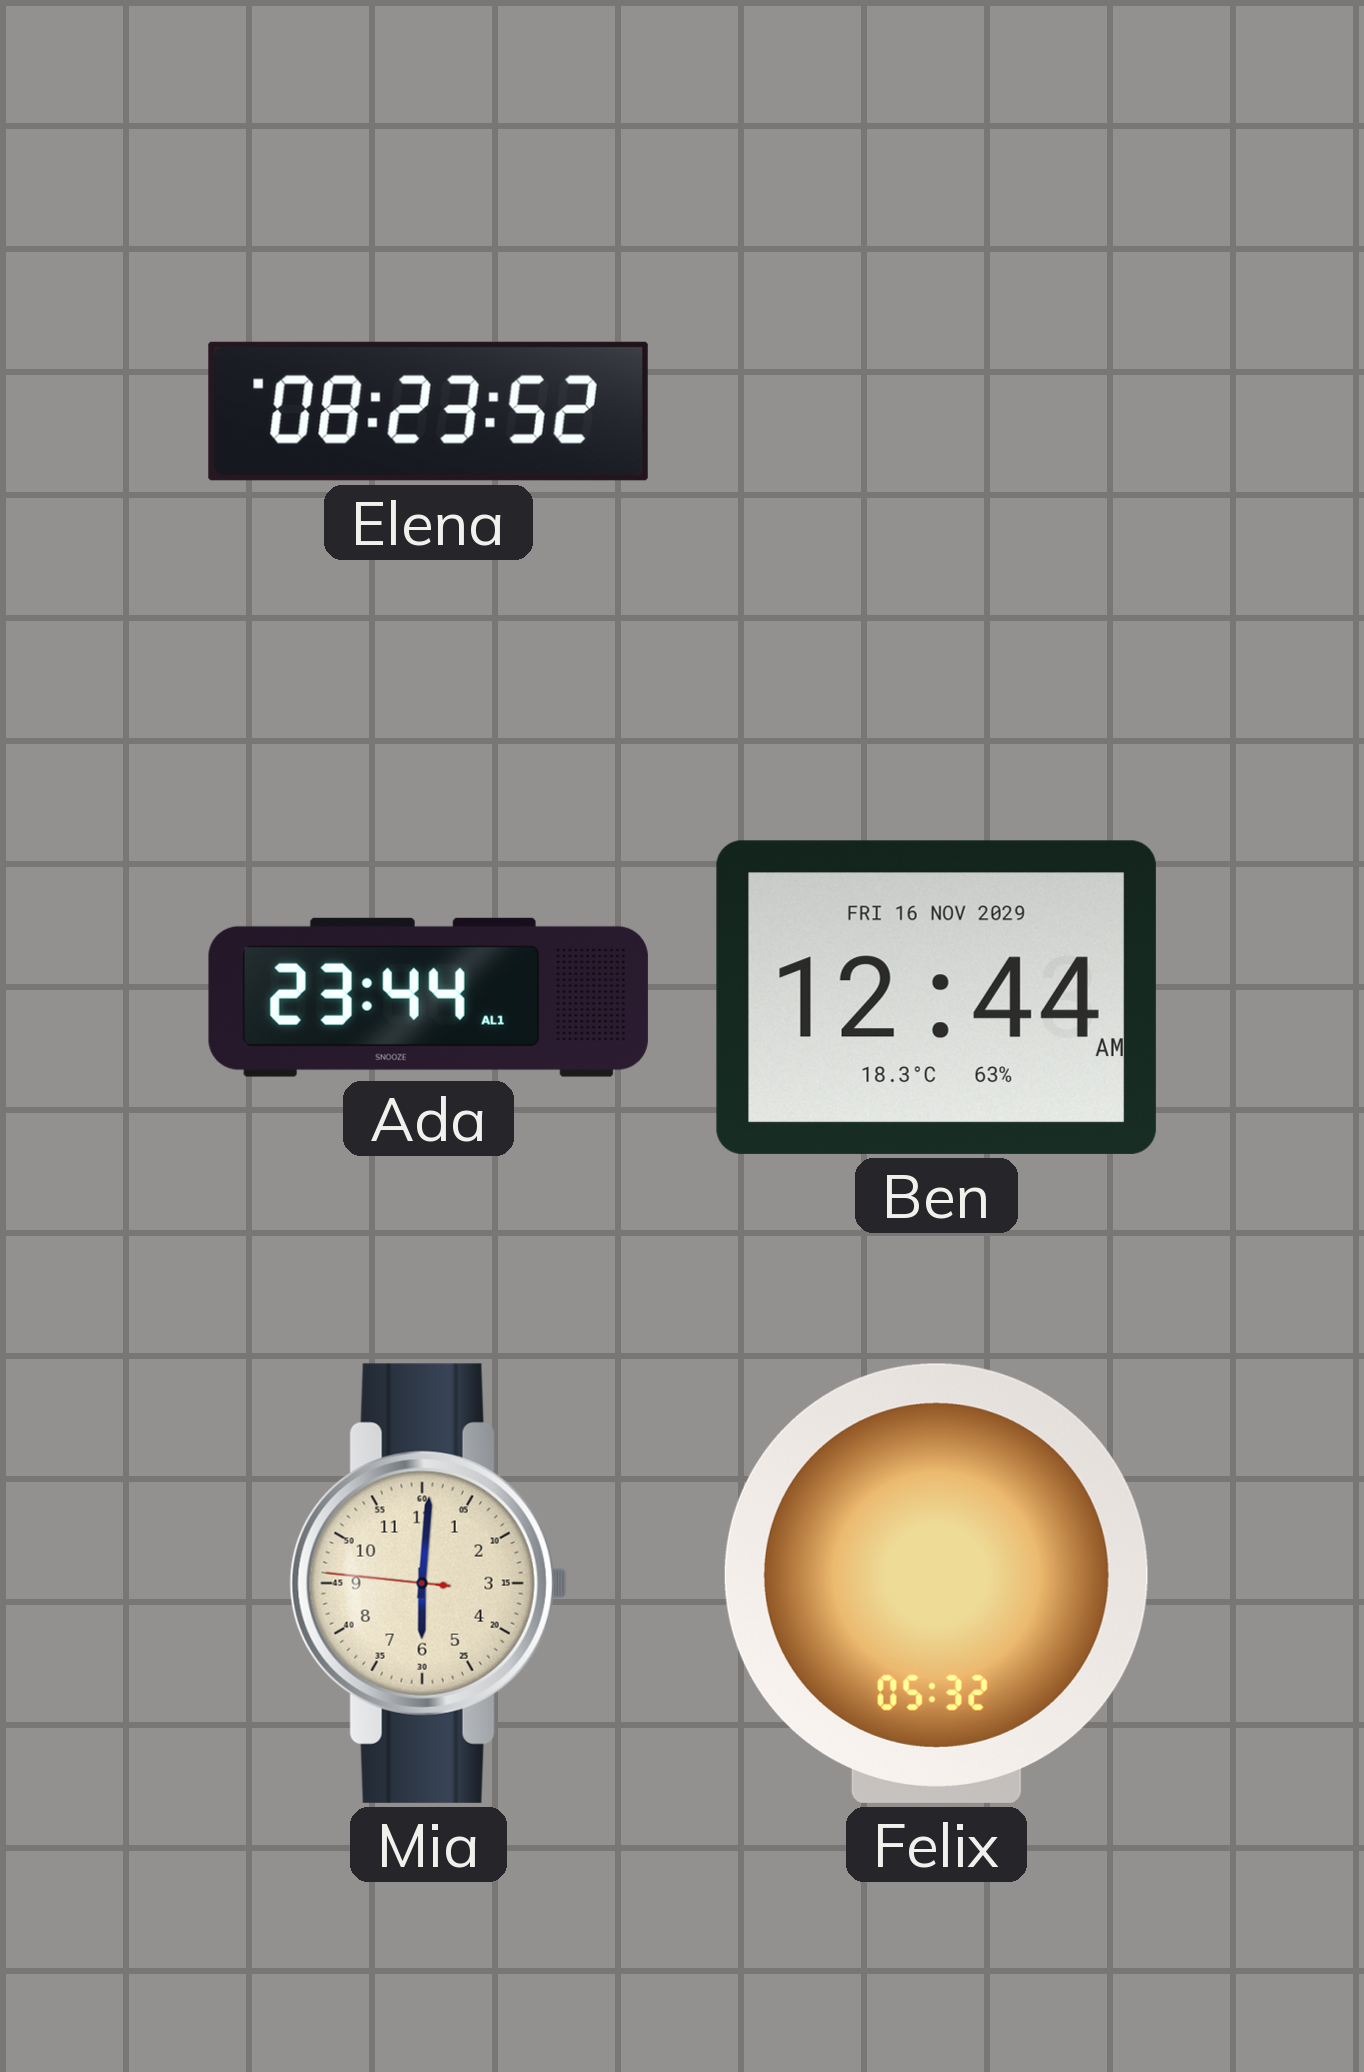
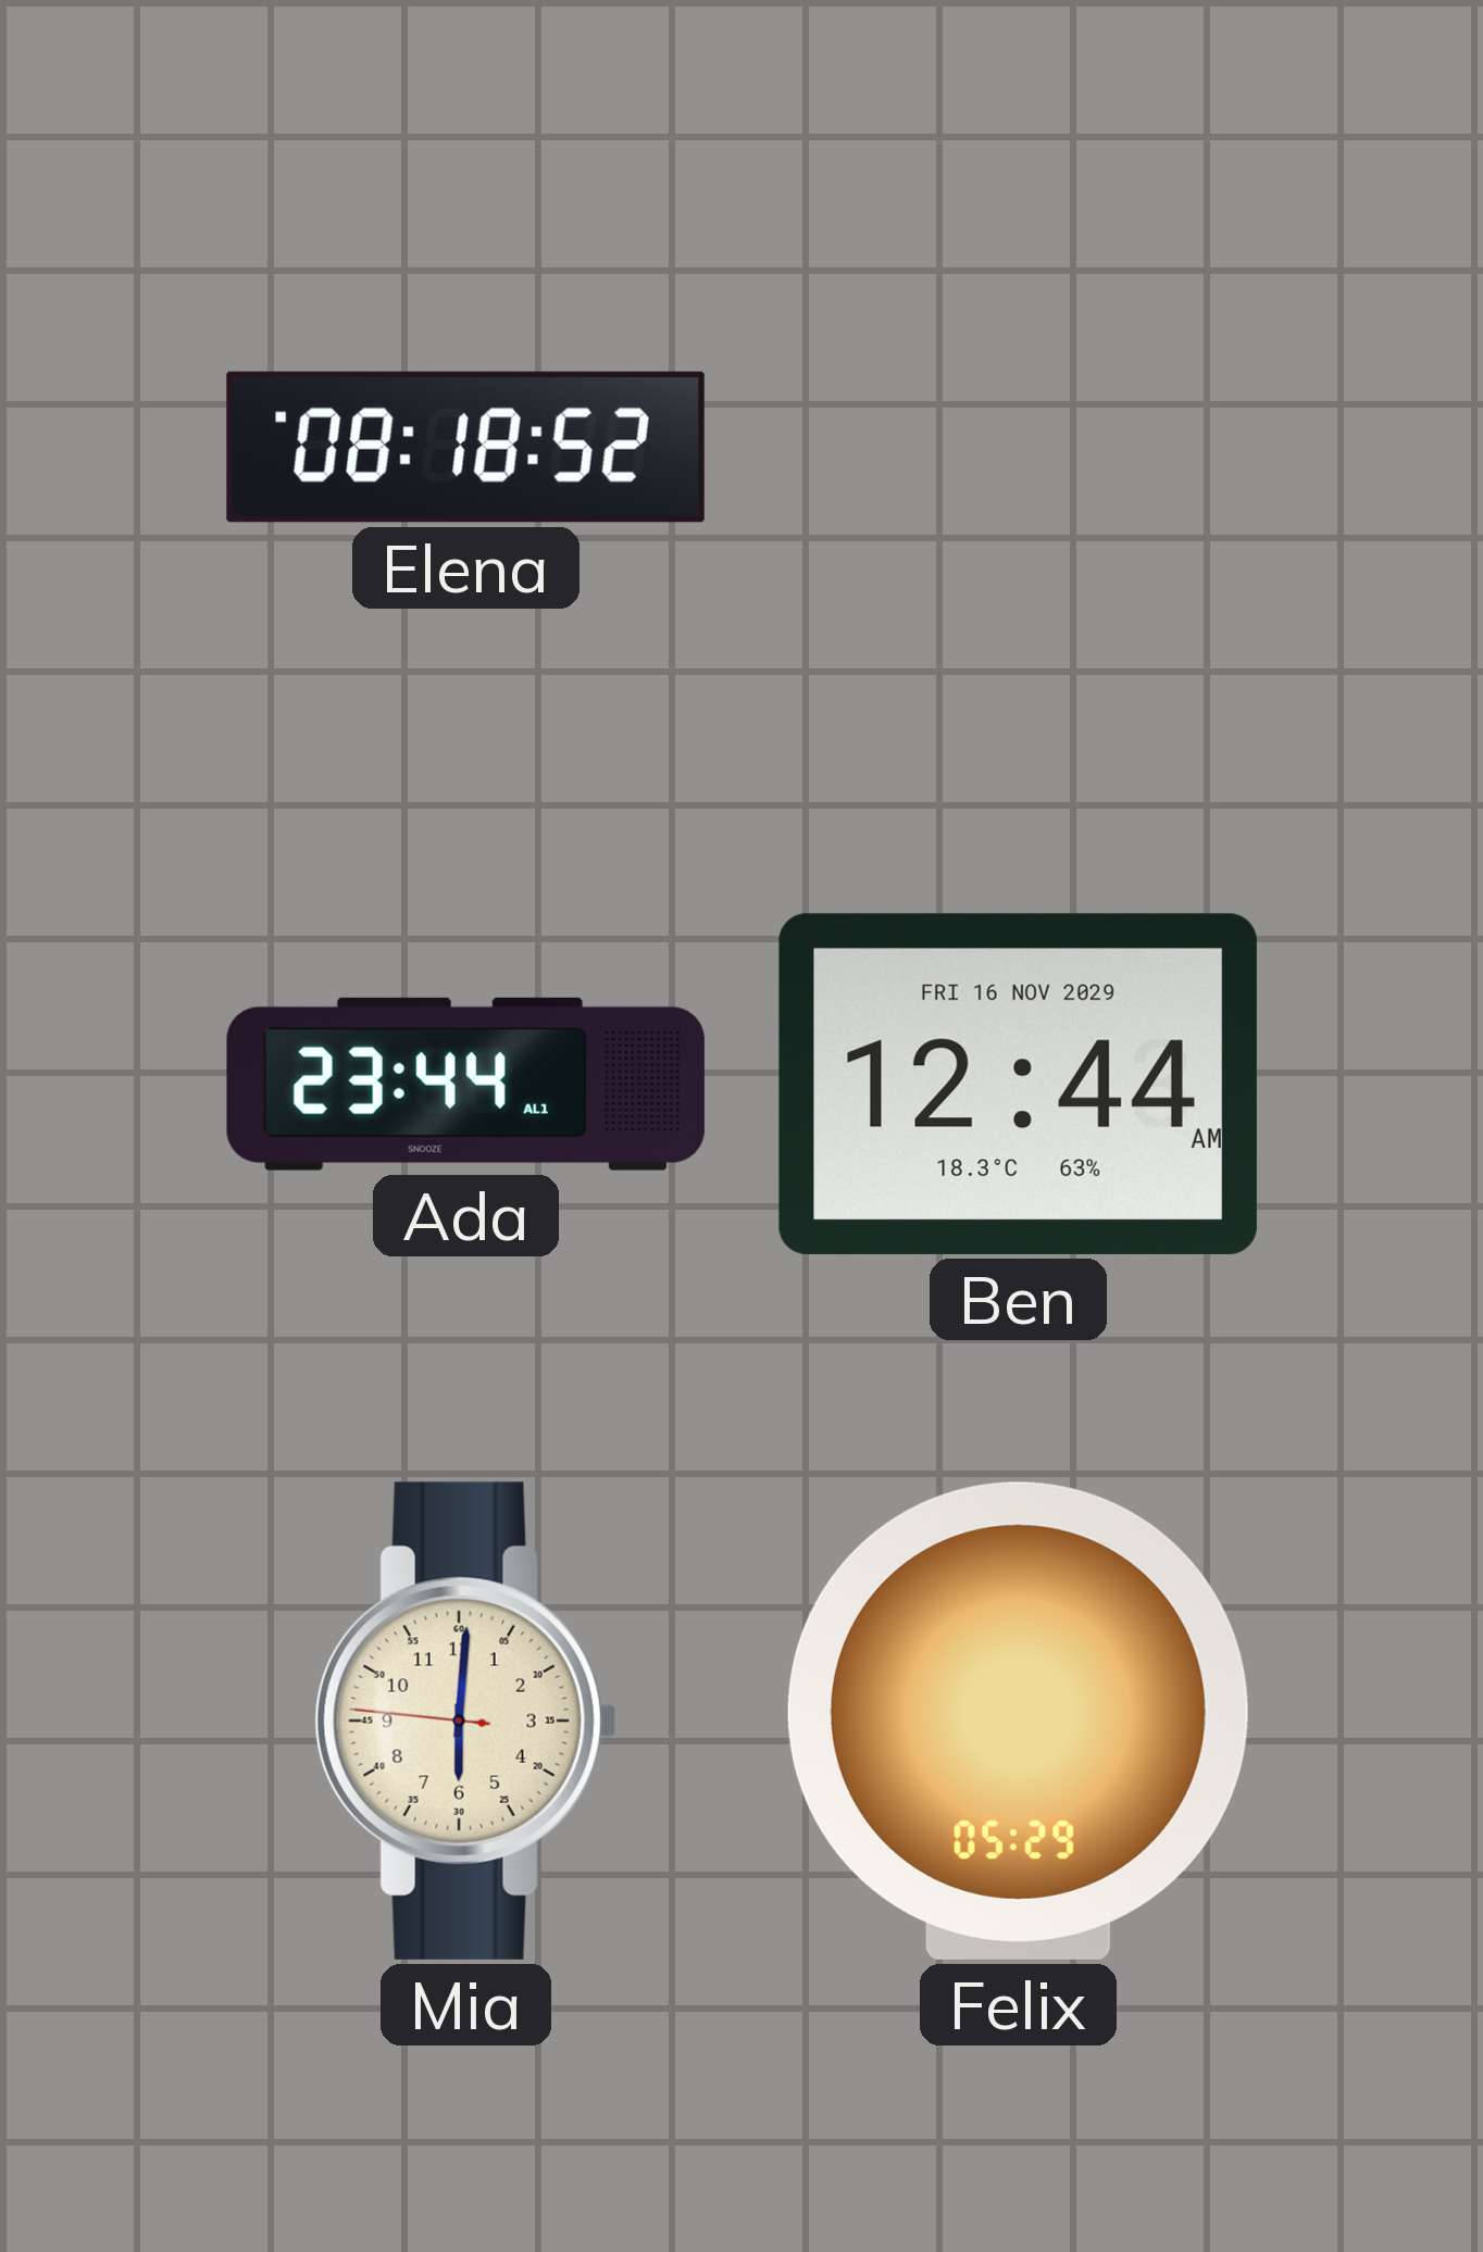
Elena: 08:23 -> 08:18
Felix: 05:32 -> 05:29
